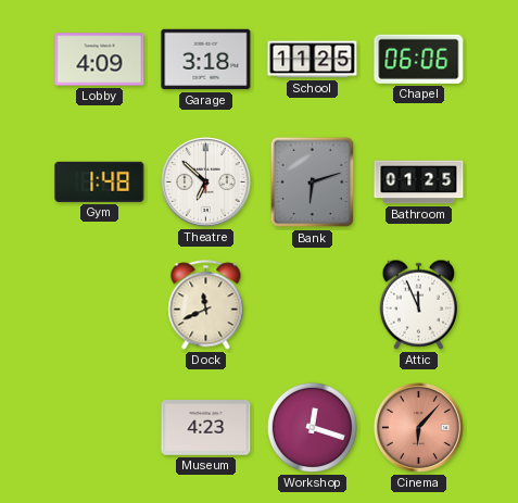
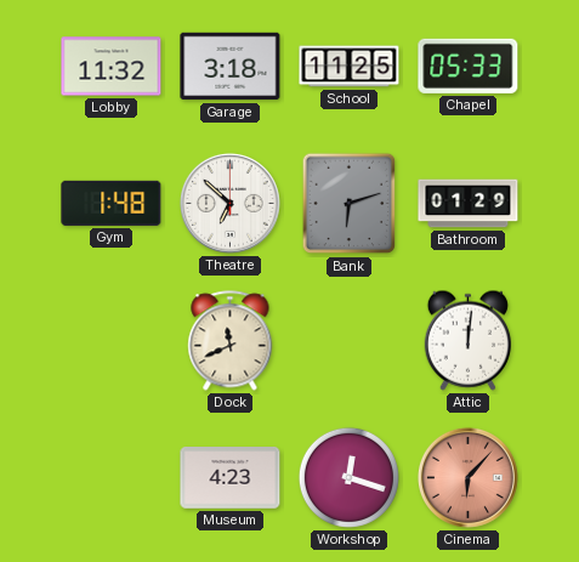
Lobby: 4:09 -> 11:32
Chapel: 06:06 -> 05:33
Bathroom: 01:25 -> 01:29
Attic: 11:56 -> 12:01
